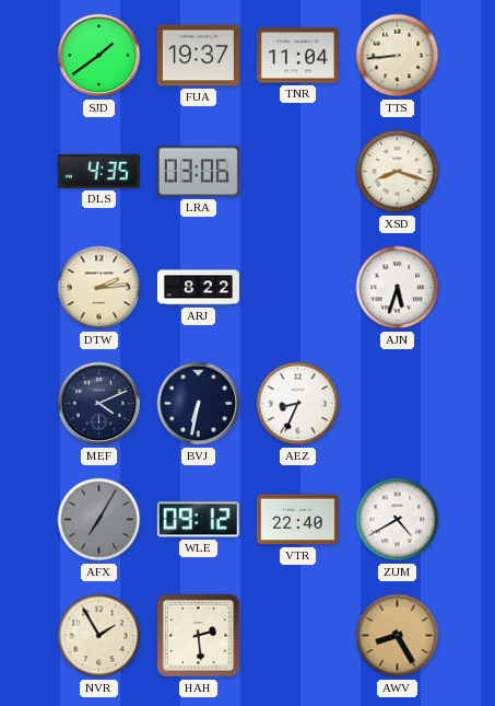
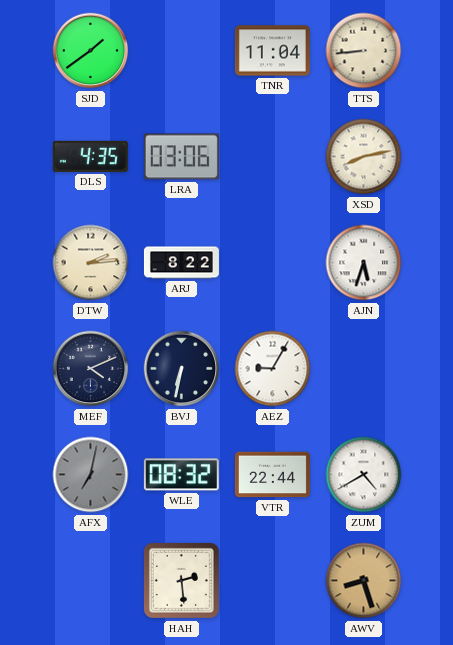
FUA: 19:37 -> none
XSD: 8:18 -> 8:13
AEZ: 8:34 -> 9:05
AFX: 7:05 -> 7:02
WLE: 09:12 -> 08:32
VTR: 22:40 -> 22:44
NVR: 1:55 -> none
AWV: 8:25 -> 8:27
